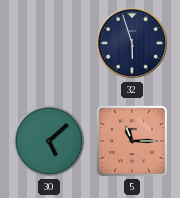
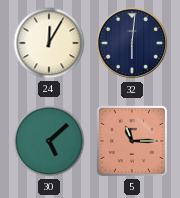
24: none -> 12:05
32: 5:57 -> 6:01
